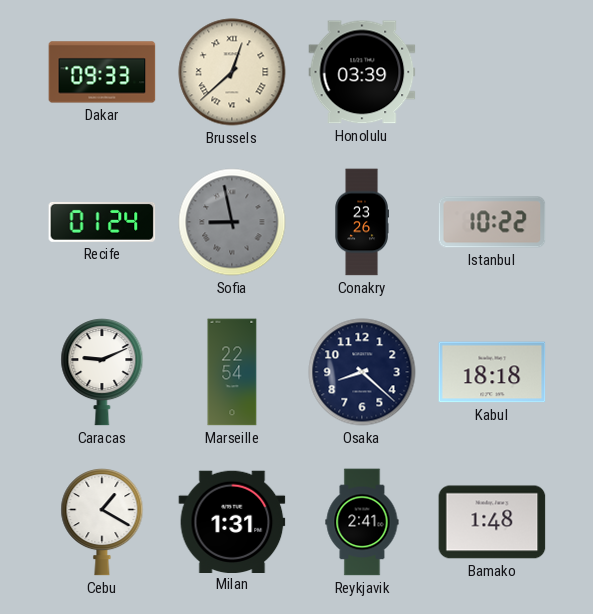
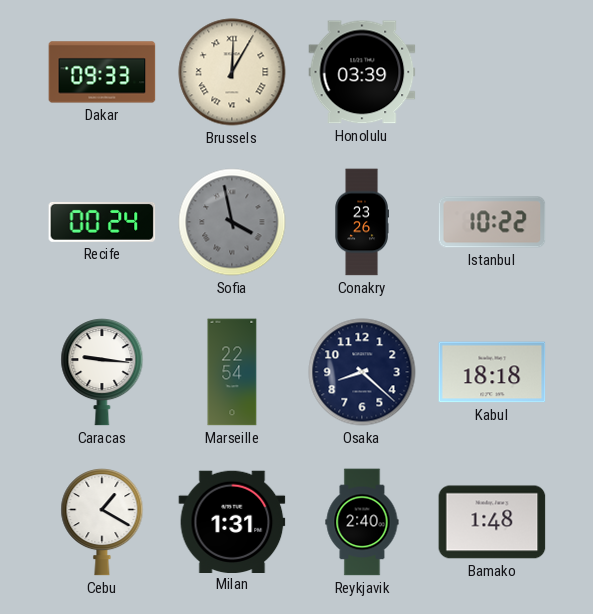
Brussels: 12:38 -> 12:05
Recife: 01:24 -> 00:24
Sofia: 8:58 -> 3:58
Caracas: 9:11 -> 9:16
Reykjavik: 2:41 -> 2:40
